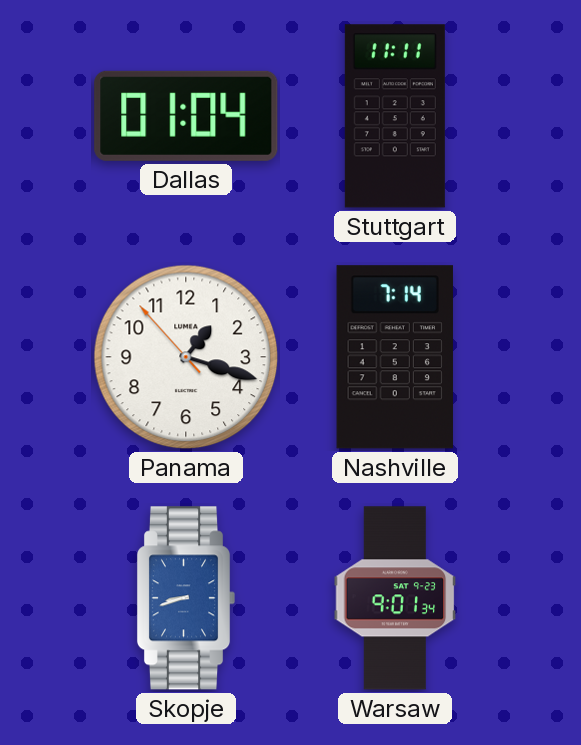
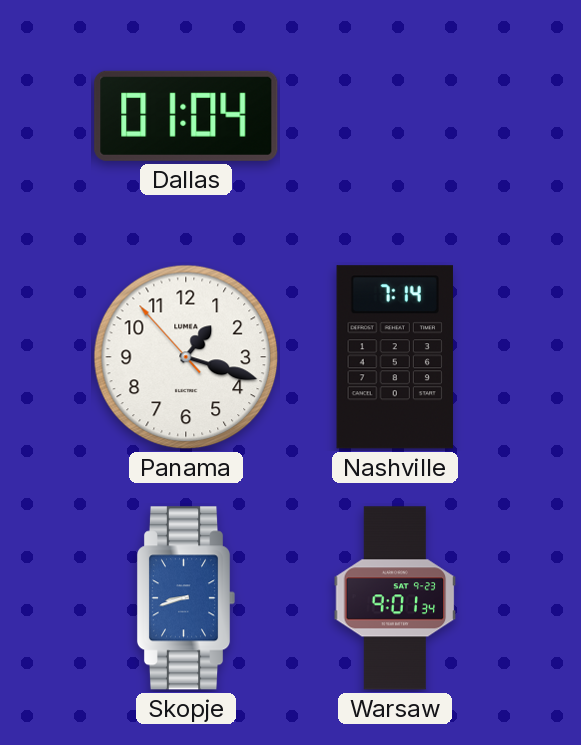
Stuttgart: 11:11 -> none
